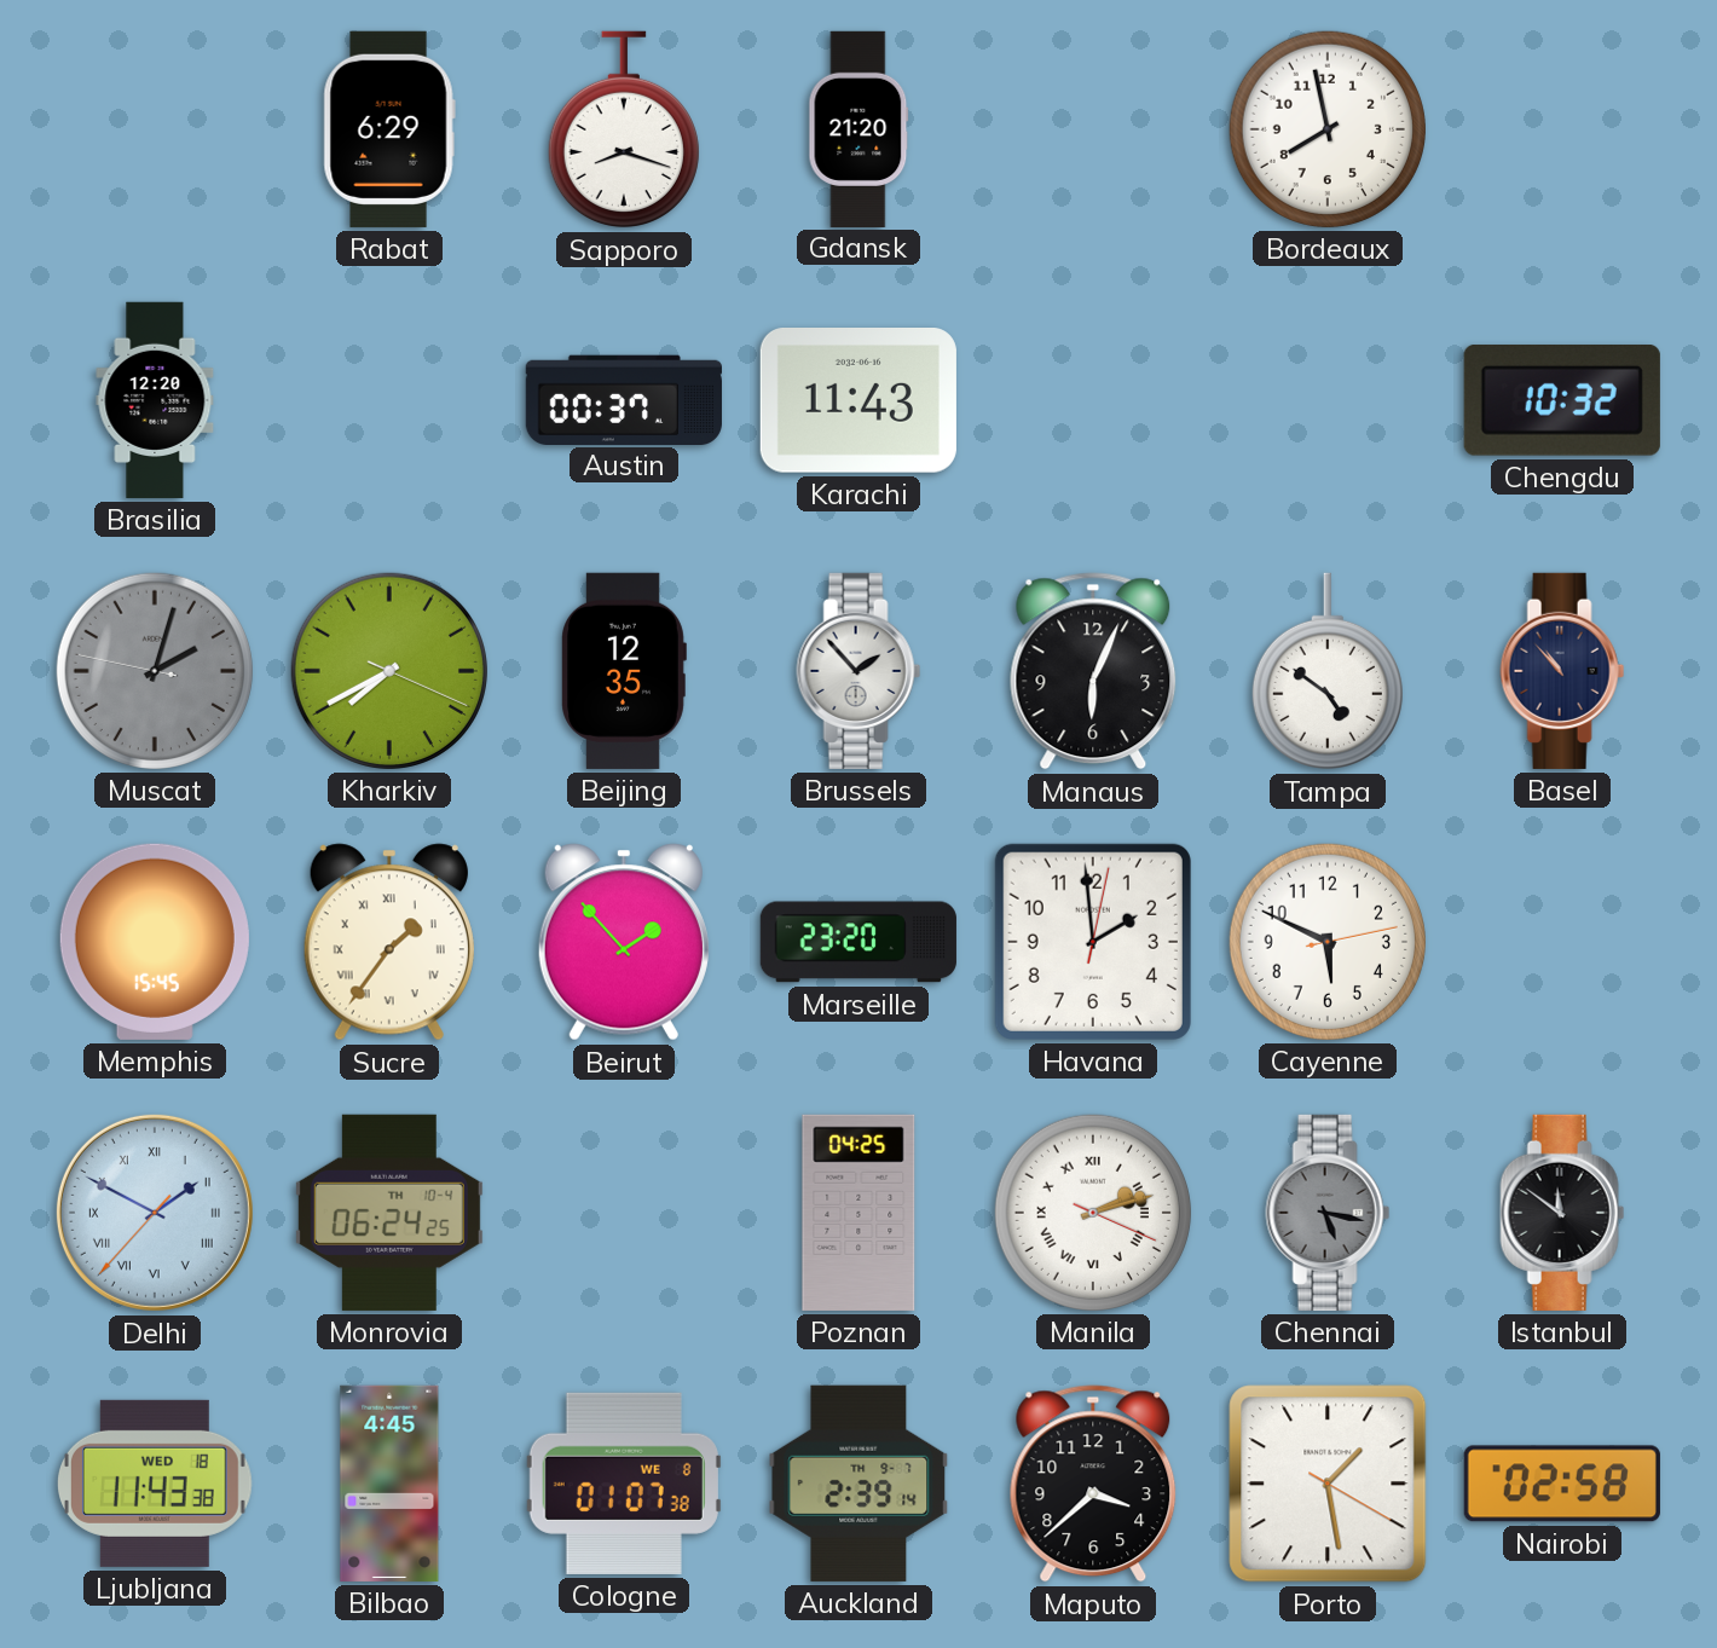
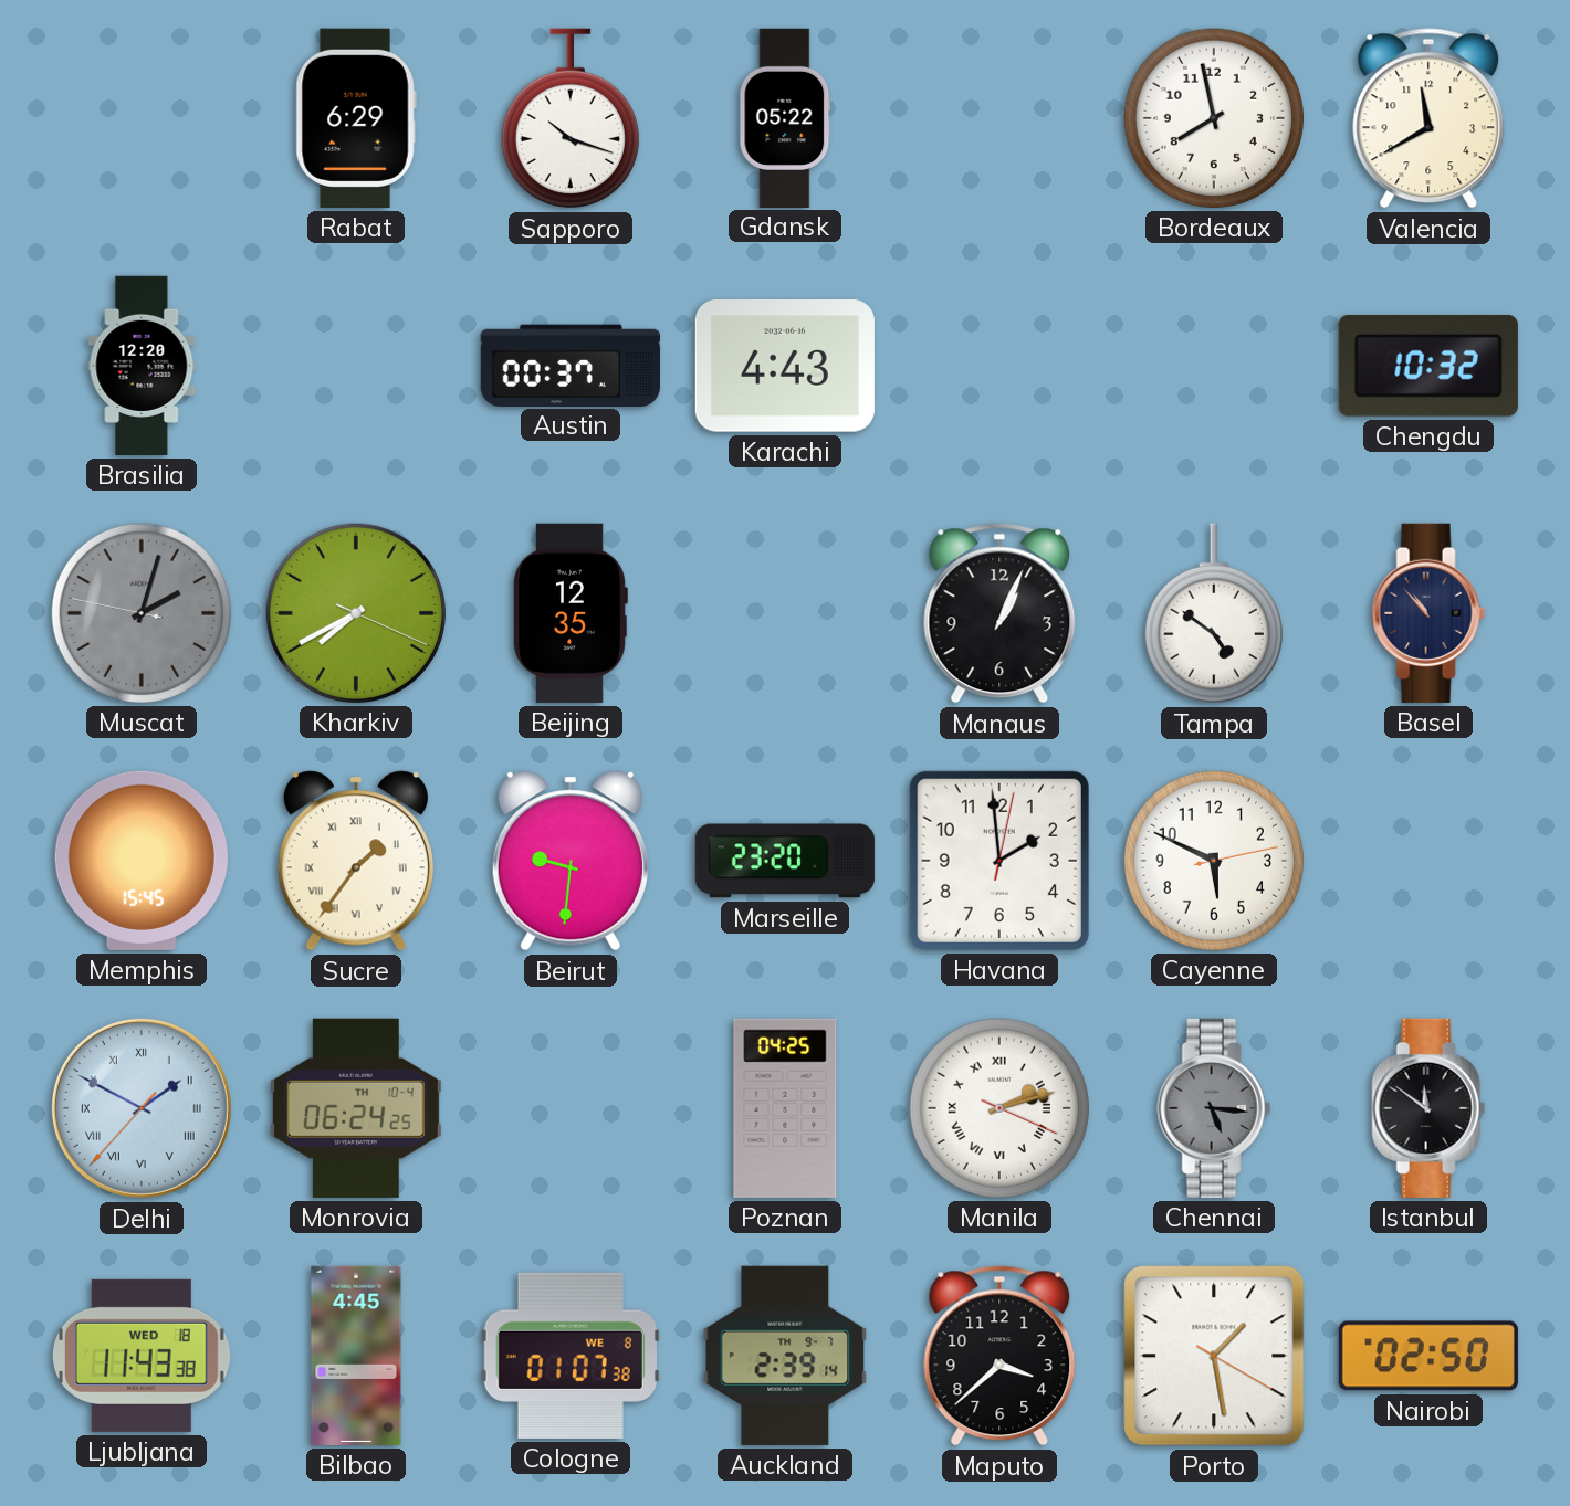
Sapporo: 8:18 -> 10:18
Gdansk: 21:20 -> 05:22
Valencia: none -> 11:40
Karachi: 11:43 -> 4:43
Brussels: 1:53 -> none
Manaus: 6:04 -> 1:04
Beirut: 1:53 -> 9:31
Chennai: 5:17 -> 5:16
Nairobi: 02:58 -> 02:50
